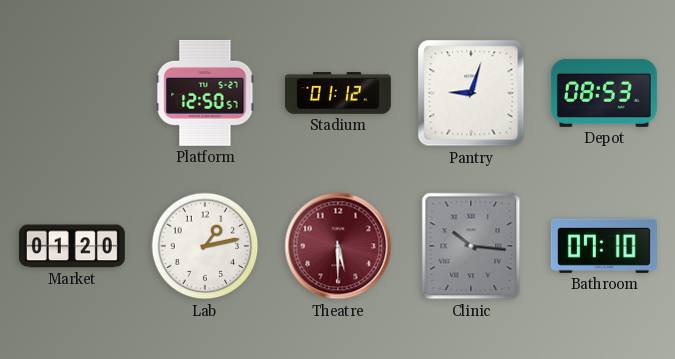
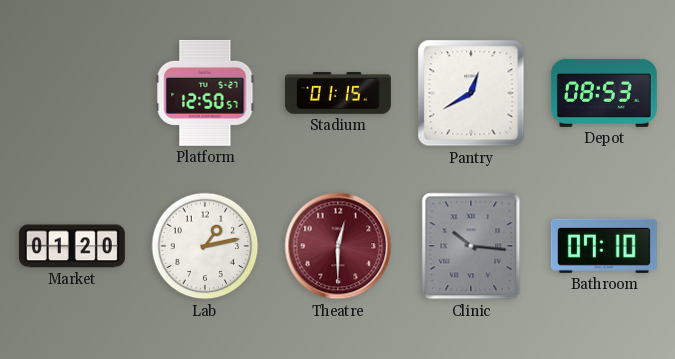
Stadium: 01:12 -> 01:15
Pantry: 9:03 -> 12:40
Theatre: 5:30 -> 12:30
